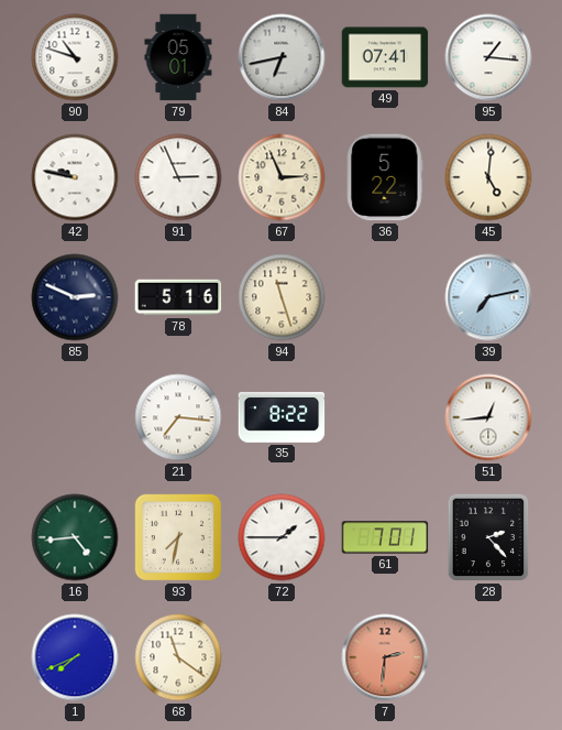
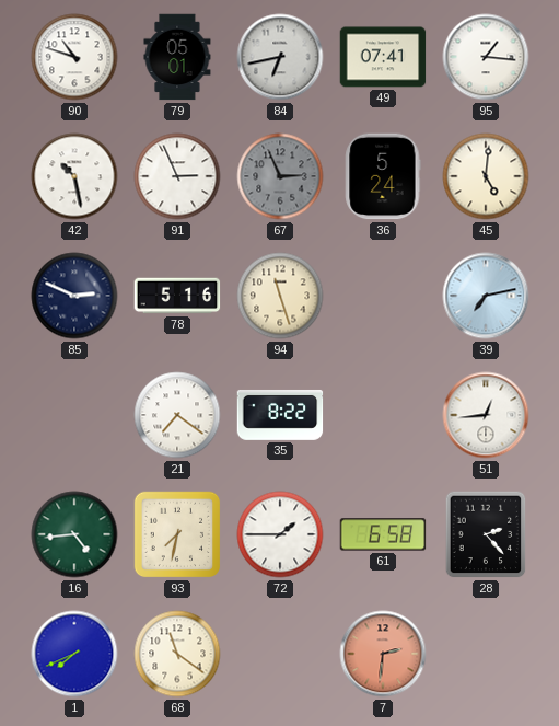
42: 9:47 -> 10:28
67 dial: cream -> grey
36: 5:22 -> 5:24
21: 7:16 -> 7:21
61: 7:01 -> 6:58
